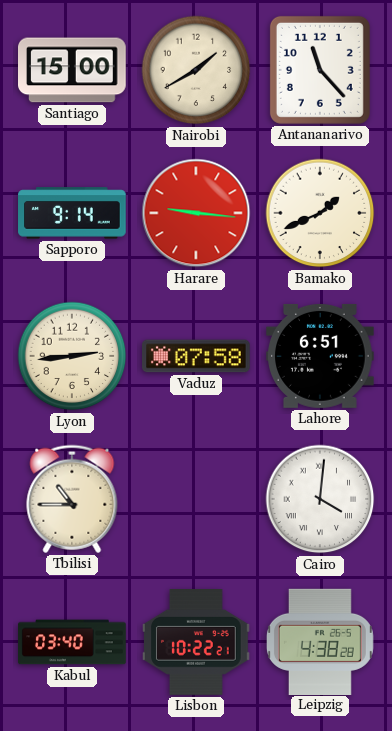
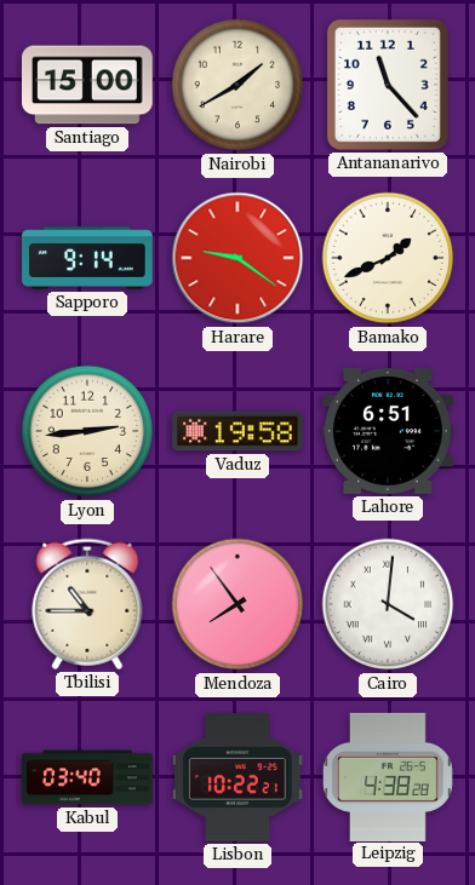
Harare: 9:16 -> 9:21
Vaduz: 07:58 -> 19:58
Mendoza: none -> 7:54
